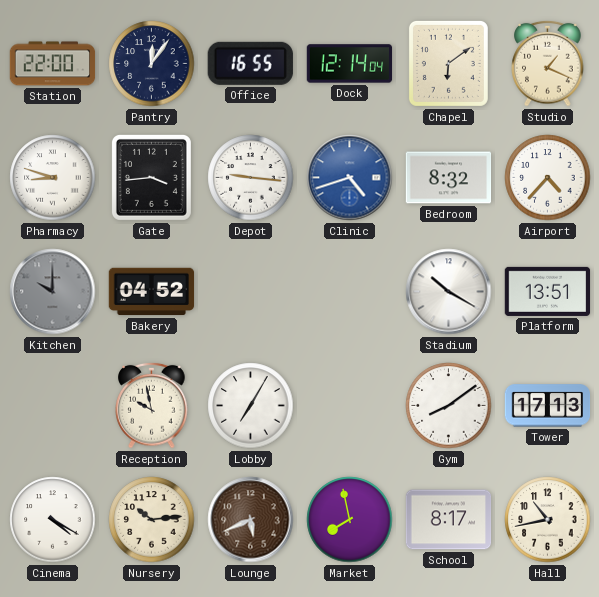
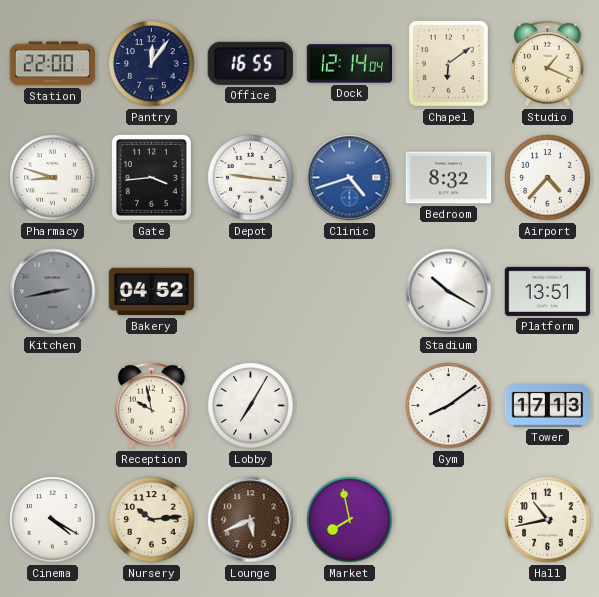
Kitchen: 10:00 -> 2:43
School: 8:17 -> none
